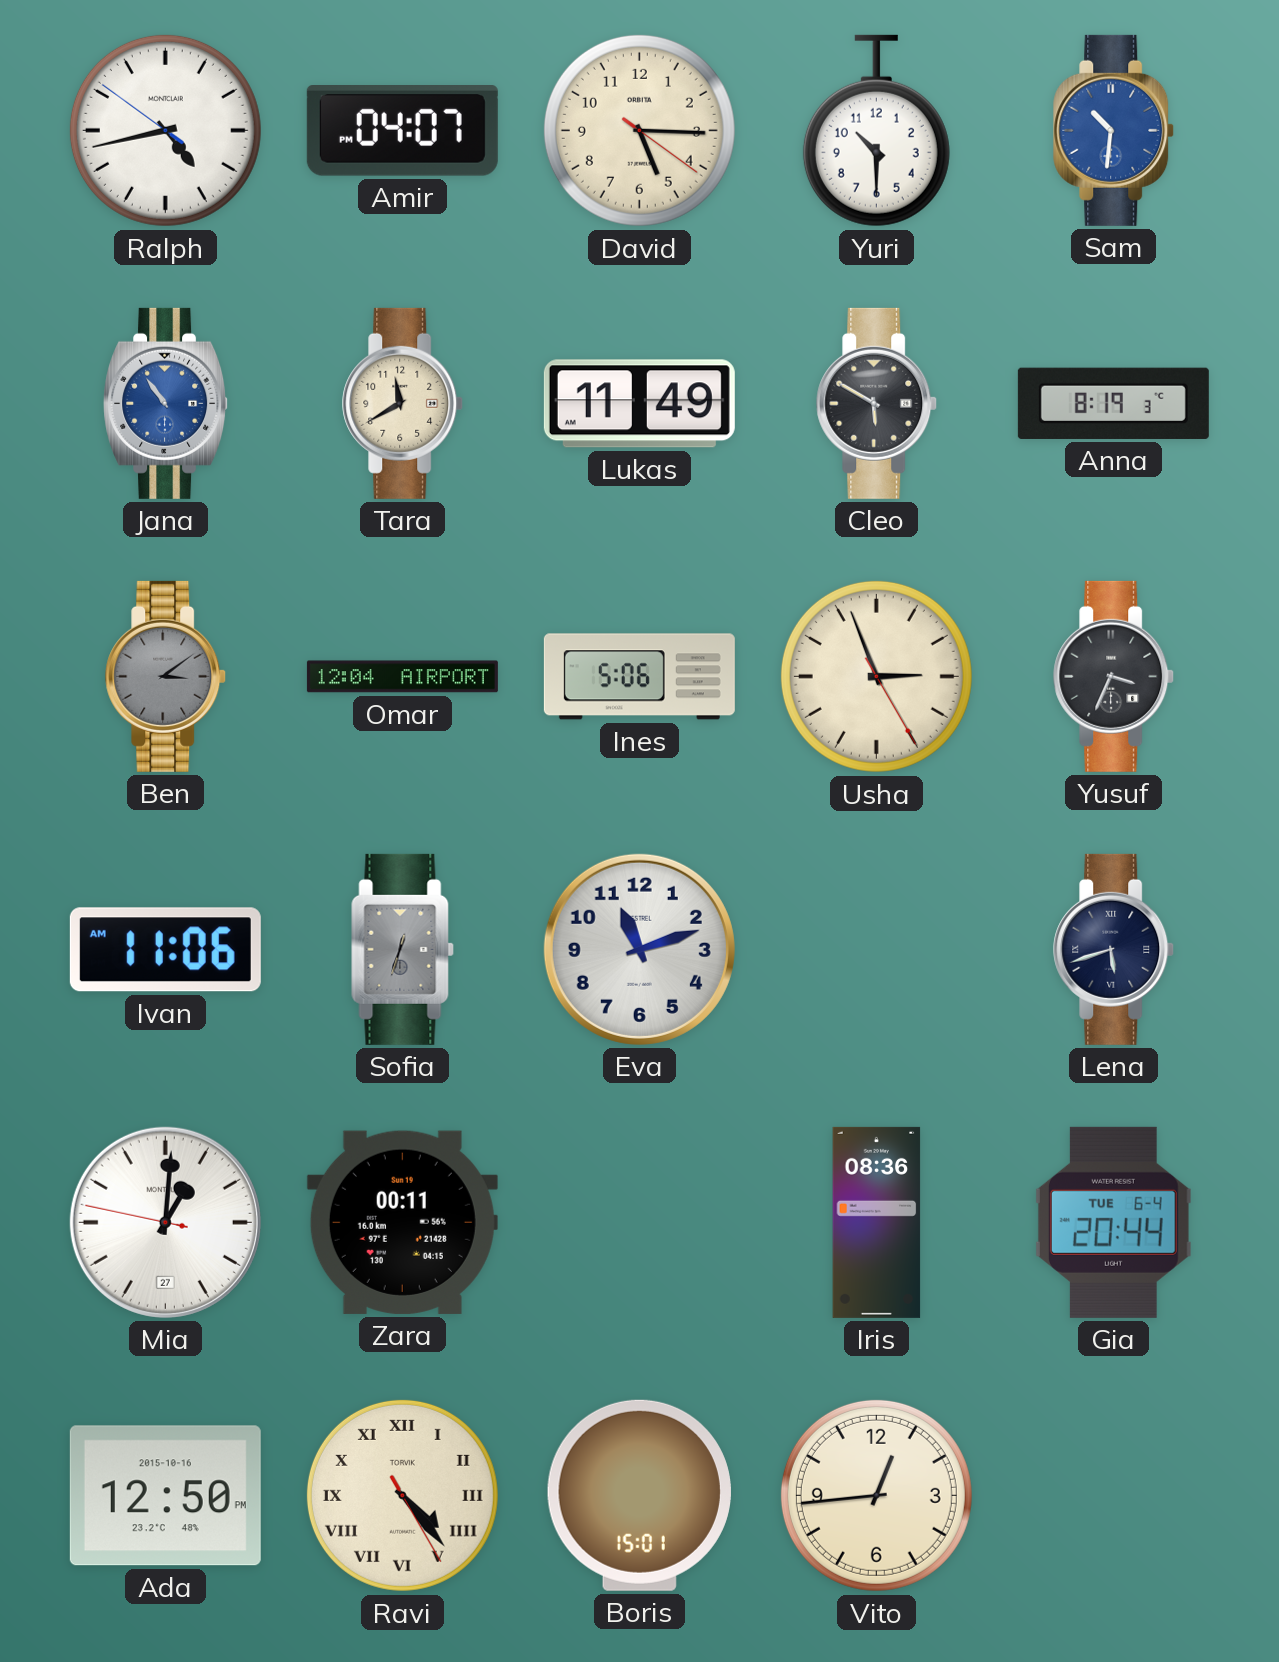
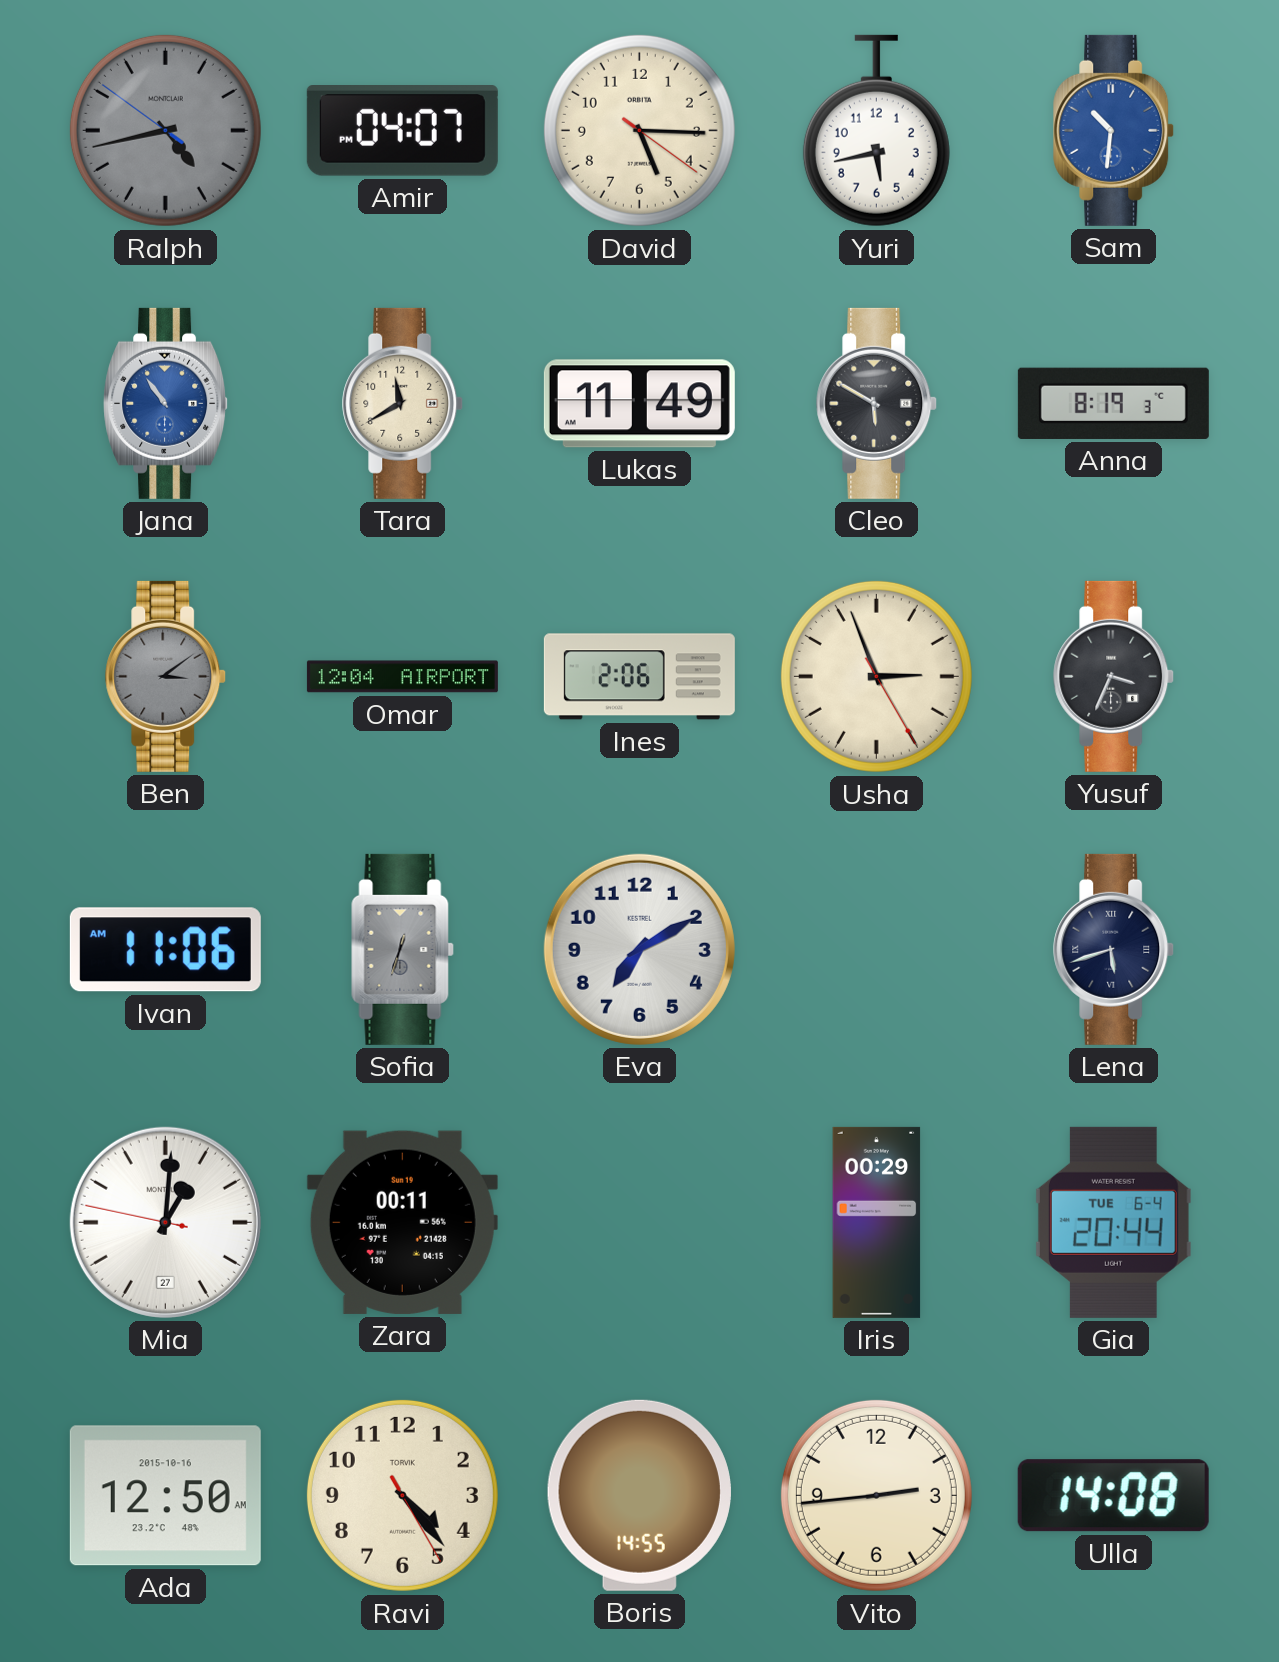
Ralph dial: white -> grey
Yuri: 10:30 -> 5:43
Ines: 5:06 -> 2:06
Eva: 11:12 -> 7:10
Iris: 08:36 -> 00:29
Ada: 12:50 PM -> 12:50 AM
Ravi numerals: Roman -> Arabic
Boris: 15:01 -> 14:55
Vito: 12:44 -> 2:44
Ulla: none -> 14:08
